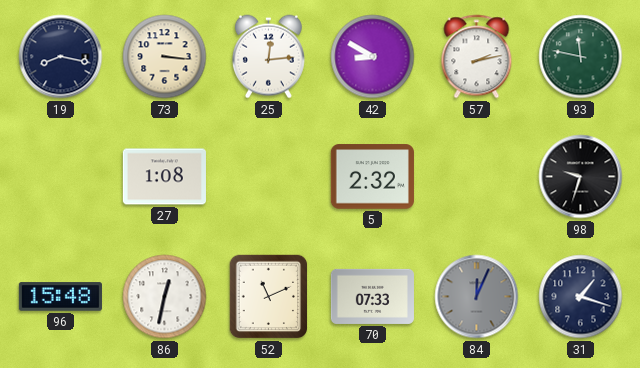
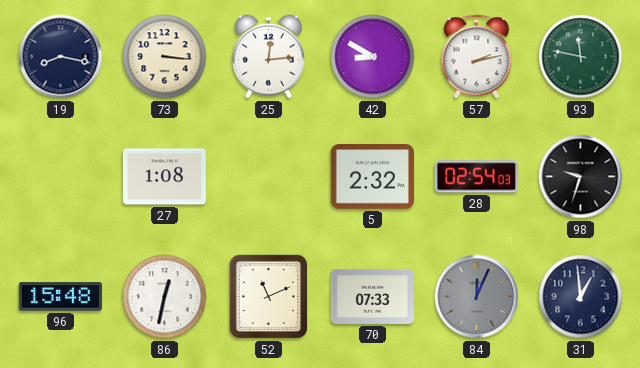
28: none -> 02:54
31: 1:18 -> 12:59
